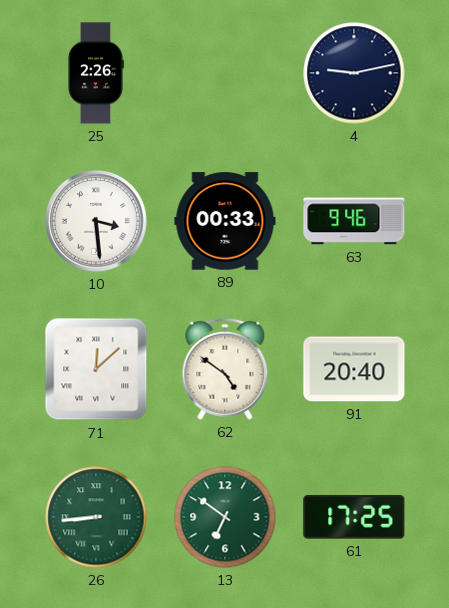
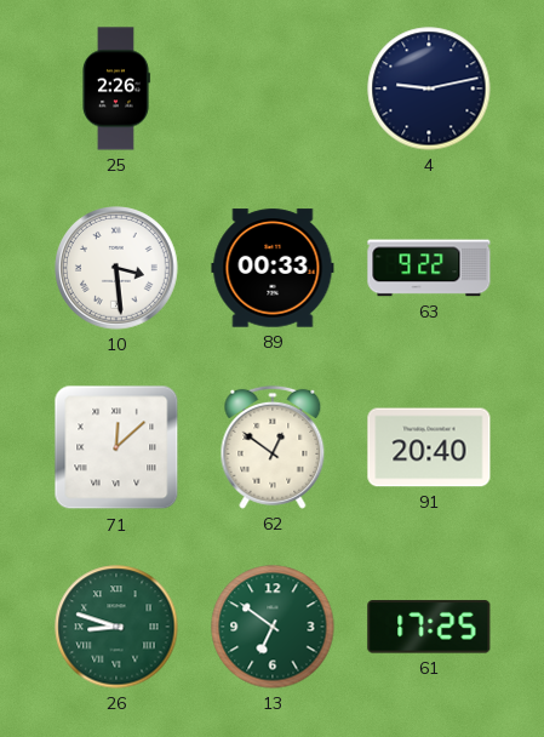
63: 9:46 -> 9:22
62: 4:51 -> 12:51
26: 8:44 -> 8:48
